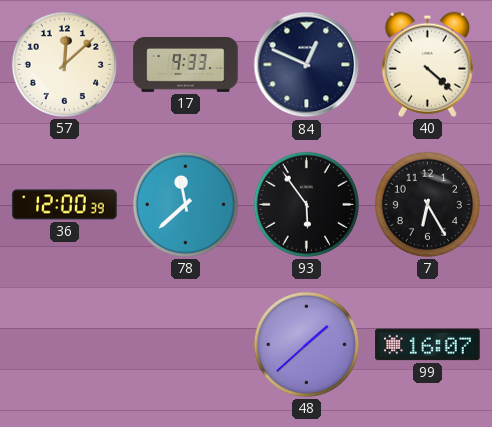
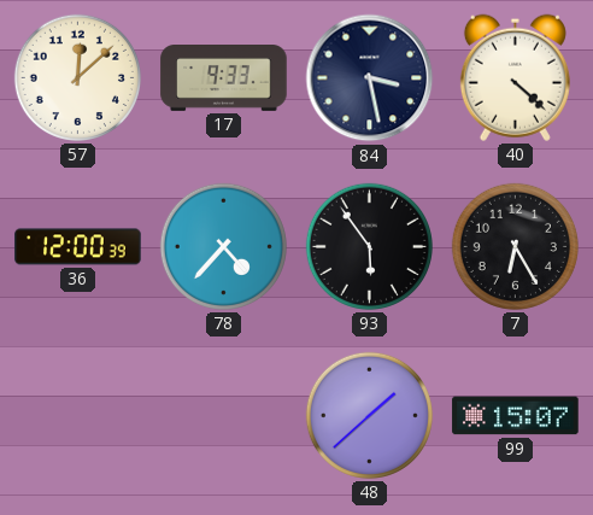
84: 12:49 -> 3:28
78: 11:38 -> 4:37
99: 16:07 -> 15:07
